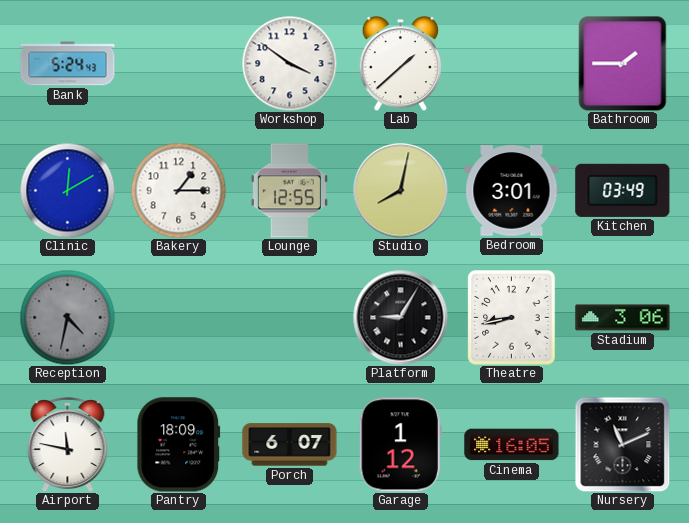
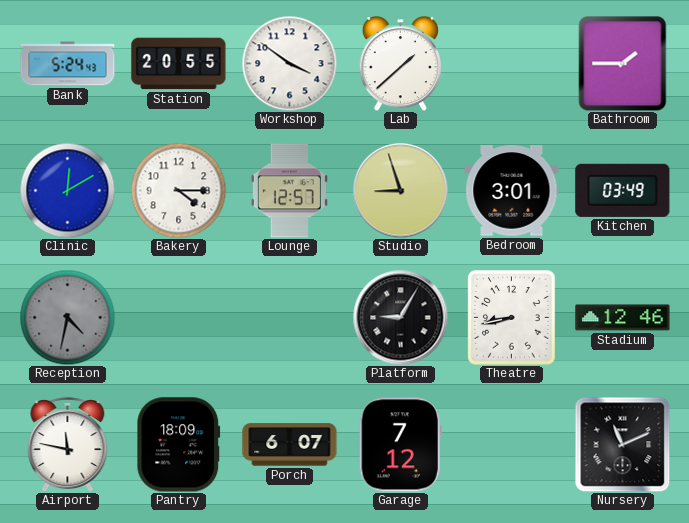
Station: none -> 20:55
Bakery: 1:15 -> 4:15
Lounge: 12:55 -> 12:57
Studio: 8:02 -> 8:57
Stadium: 3:06 -> 12:46
Garage: 1:12 -> 7:12
Cinema: 16:05 -> none
